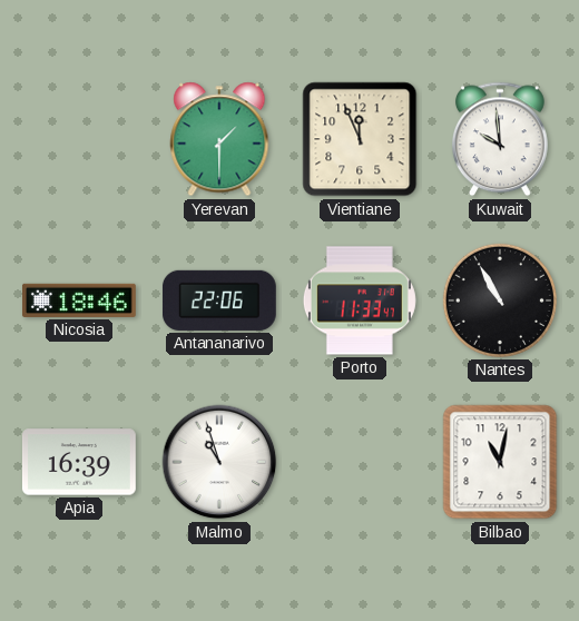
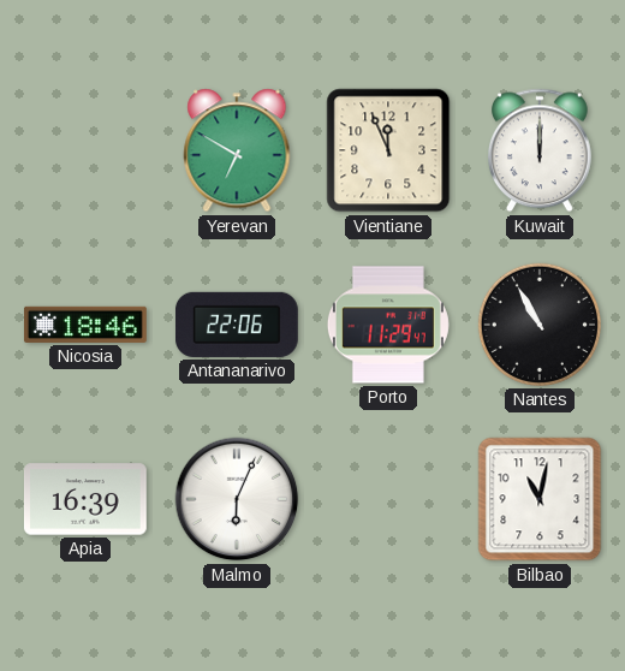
Yerevan: 1:30 -> 6:50
Kuwait: 9:59 -> 12:00
Porto: 11:33 -> 11:29
Malmo: 10:57 -> 6:04
